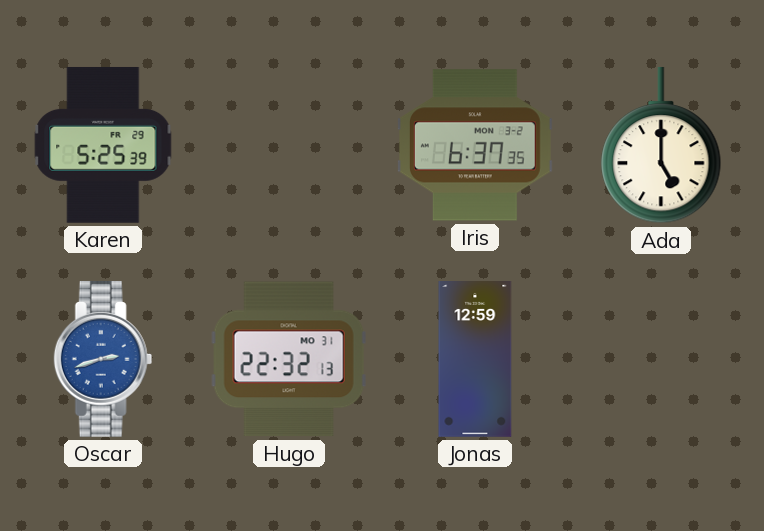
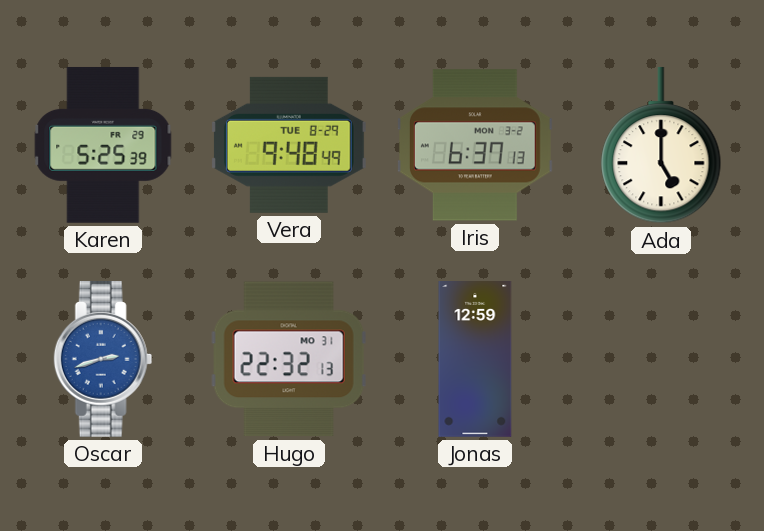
Vera: none -> 9:48
Iris: 6:37:35 -> 6:37:13
